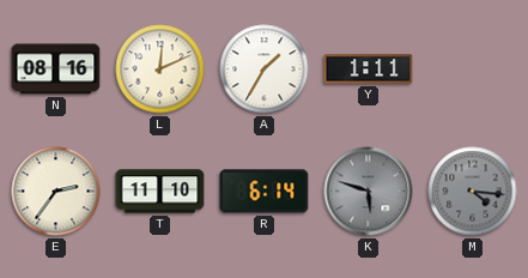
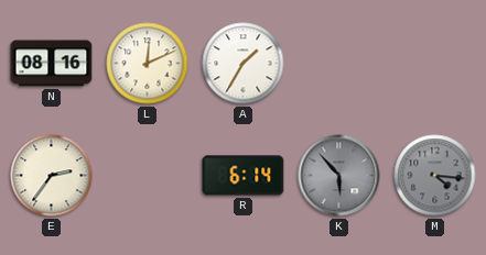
Y: 1:11 -> none
T: 11:10 -> none
K: 5:48 -> 5:53
